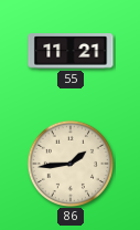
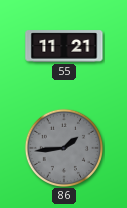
86 dial: cream -> grey
